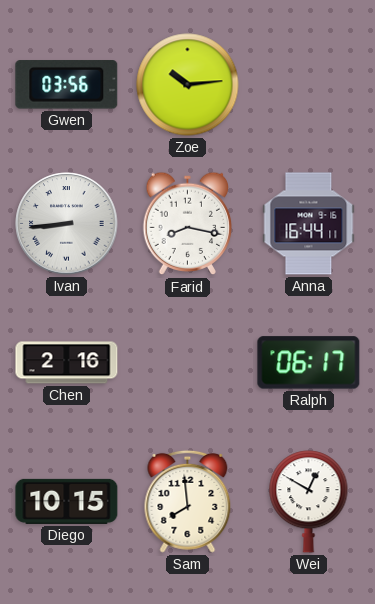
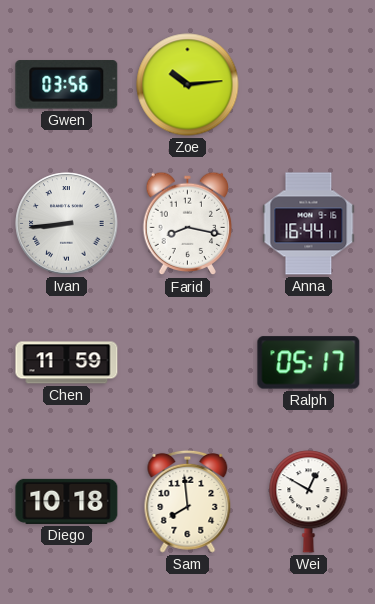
Chen: 2:16 -> 11:59
Ralph: 06:17 -> 05:17
Diego: 10:15 -> 10:18
